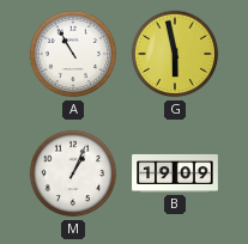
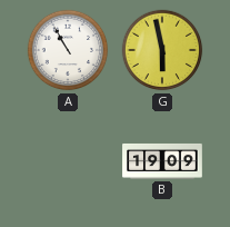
M: 1:04 -> none
